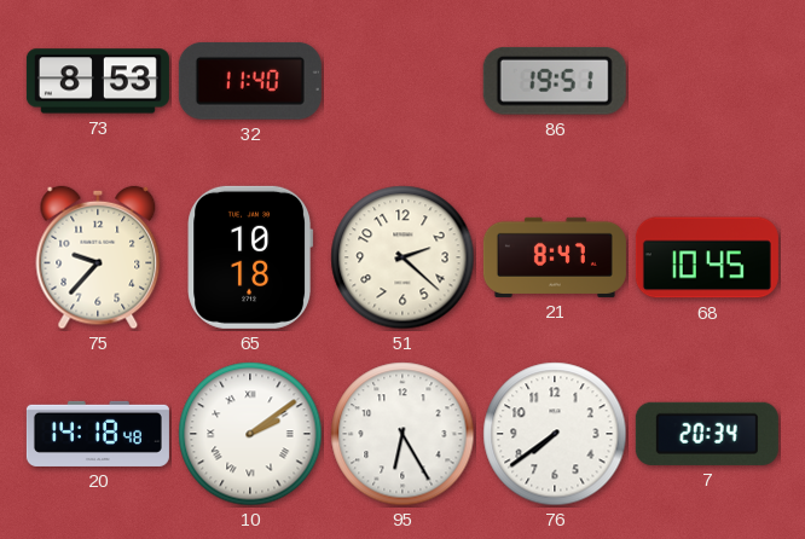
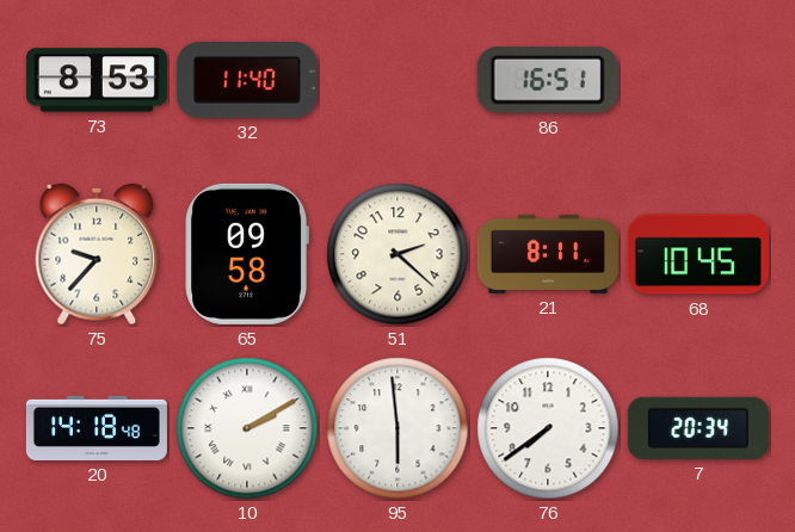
86: 19:51 -> 16:51
65: 10:18 -> 09:58
21: 8:47 -> 8:11
10: 2:09 -> 2:10
95: 6:25 -> 5:59
